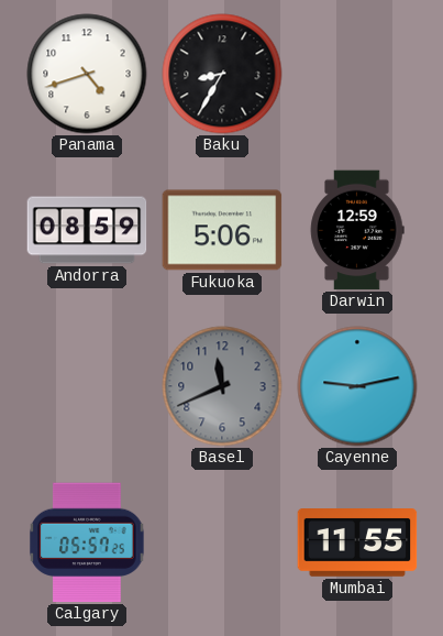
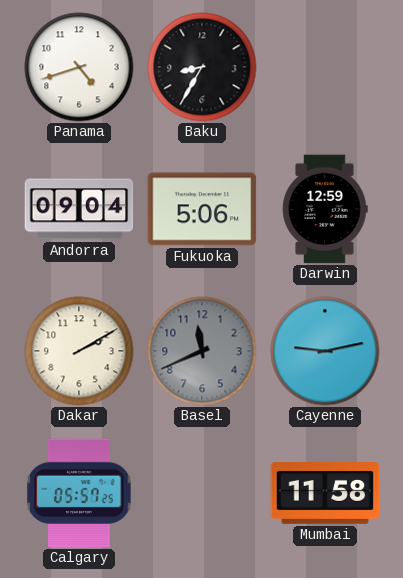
Andorra: 08:59 -> 09:04
Dakar: none -> 2:10
Mumbai: 11:55 -> 11:58
